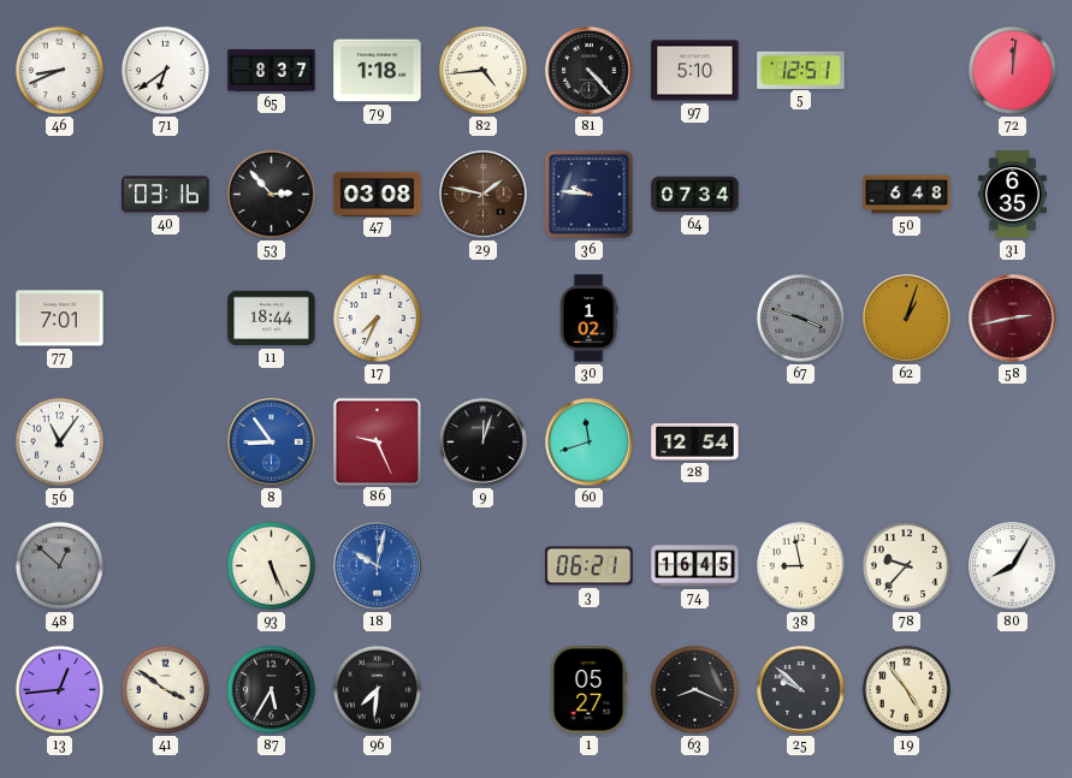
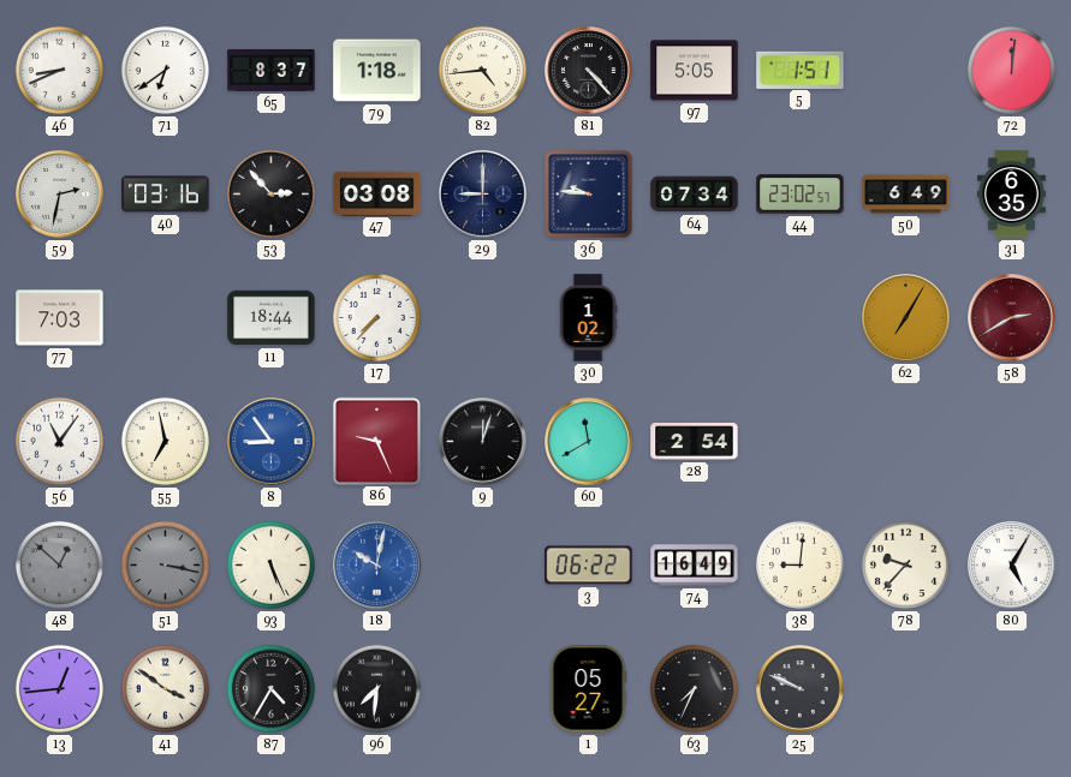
97: 5:10 -> 5:05
5: 12:51 -> 1:51
59: none -> 2:32
29: 1:47 -> 9:00
29 dial: brown -> navy
44: none -> 23:02
50: 6:48 -> 6:49
77: 7:01 -> 7:03
17: 7:34 -> 7:37
67: 3:48 -> none
62: 1:03 -> 7:05
58: 2:43 -> 2:40
55: none -> 6:58
60: 11:42 -> 11:40
28: 12:54 -> 2:54
51: none -> 3:17
3: 06:21 -> 06:22
74: 16:45 -> 16:49
38: 8:58 -> 9:01
80: 8:05 -> 5:05
87: 5:35 -> 4:35
63: 8:19 -> 7:34
25: 9:52 -> 9:49
19: 4:54 -> none
